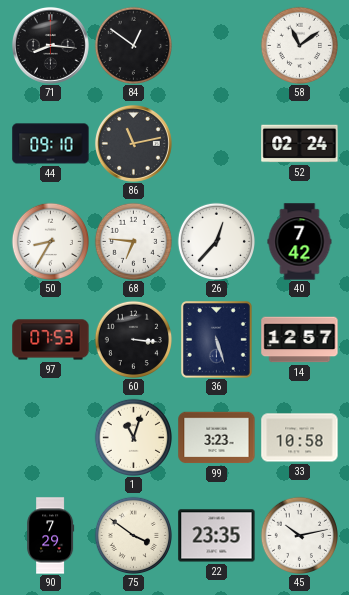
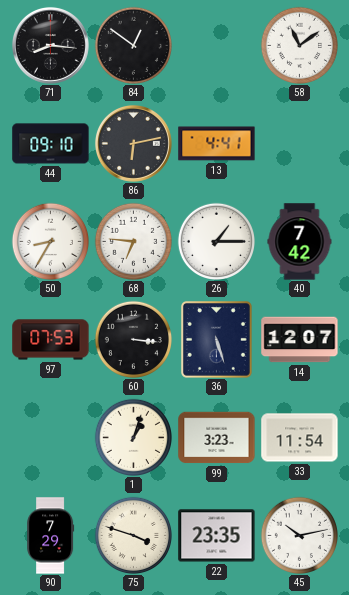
86: 11:13 -> 6:13
13: none -> 4:41
52: 02:24 -> none
26: 12:37 -> 1:15
14: 12:57 -> 12:07
1: 11:03 -> 1:03
33: 10:58 -> 11:54
75: 3:51 -> 3:48
